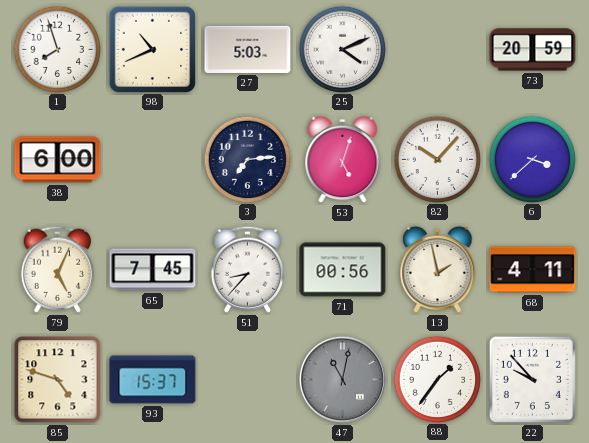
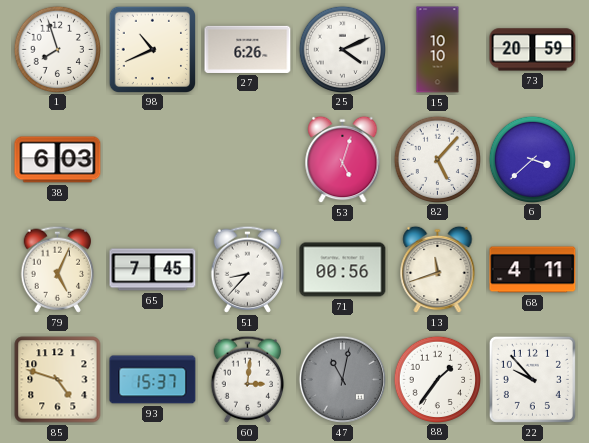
27: 5:03 -> 6:26
15: none -> 10:10
38: 6:00 -> 6:03
3: 7:14 -> none
82: 10:07 -> 5:07
13: 1:58 -> 11:42
60: none -> 3:01
